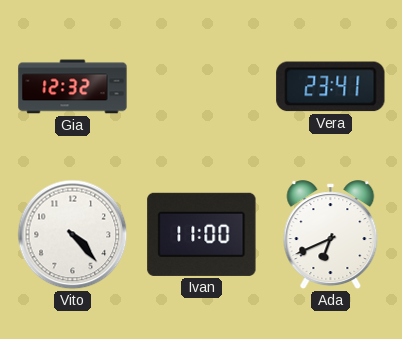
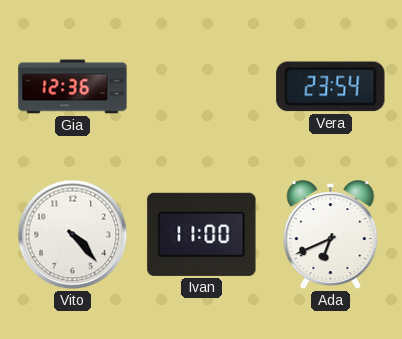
Gia: 12:32 -> 12:36
Vera: 23:41 -> 23:54
